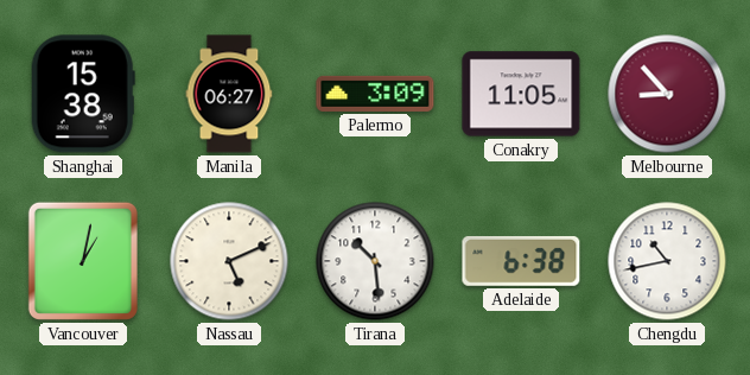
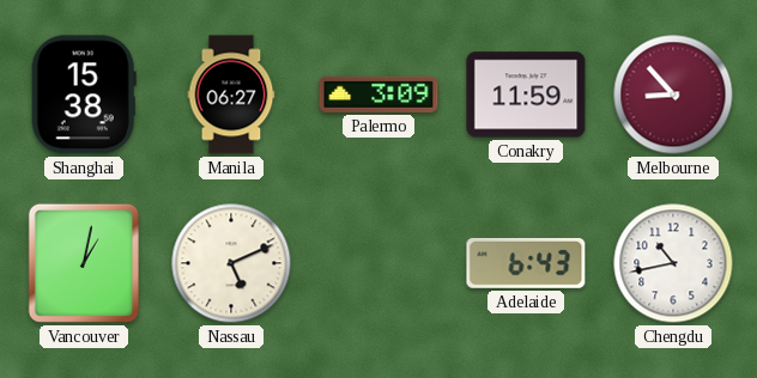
Conakry: 11:05 -> 11:59
Tirana: 10:29 -> none
Adelaide: 6:38 -> 6:43
